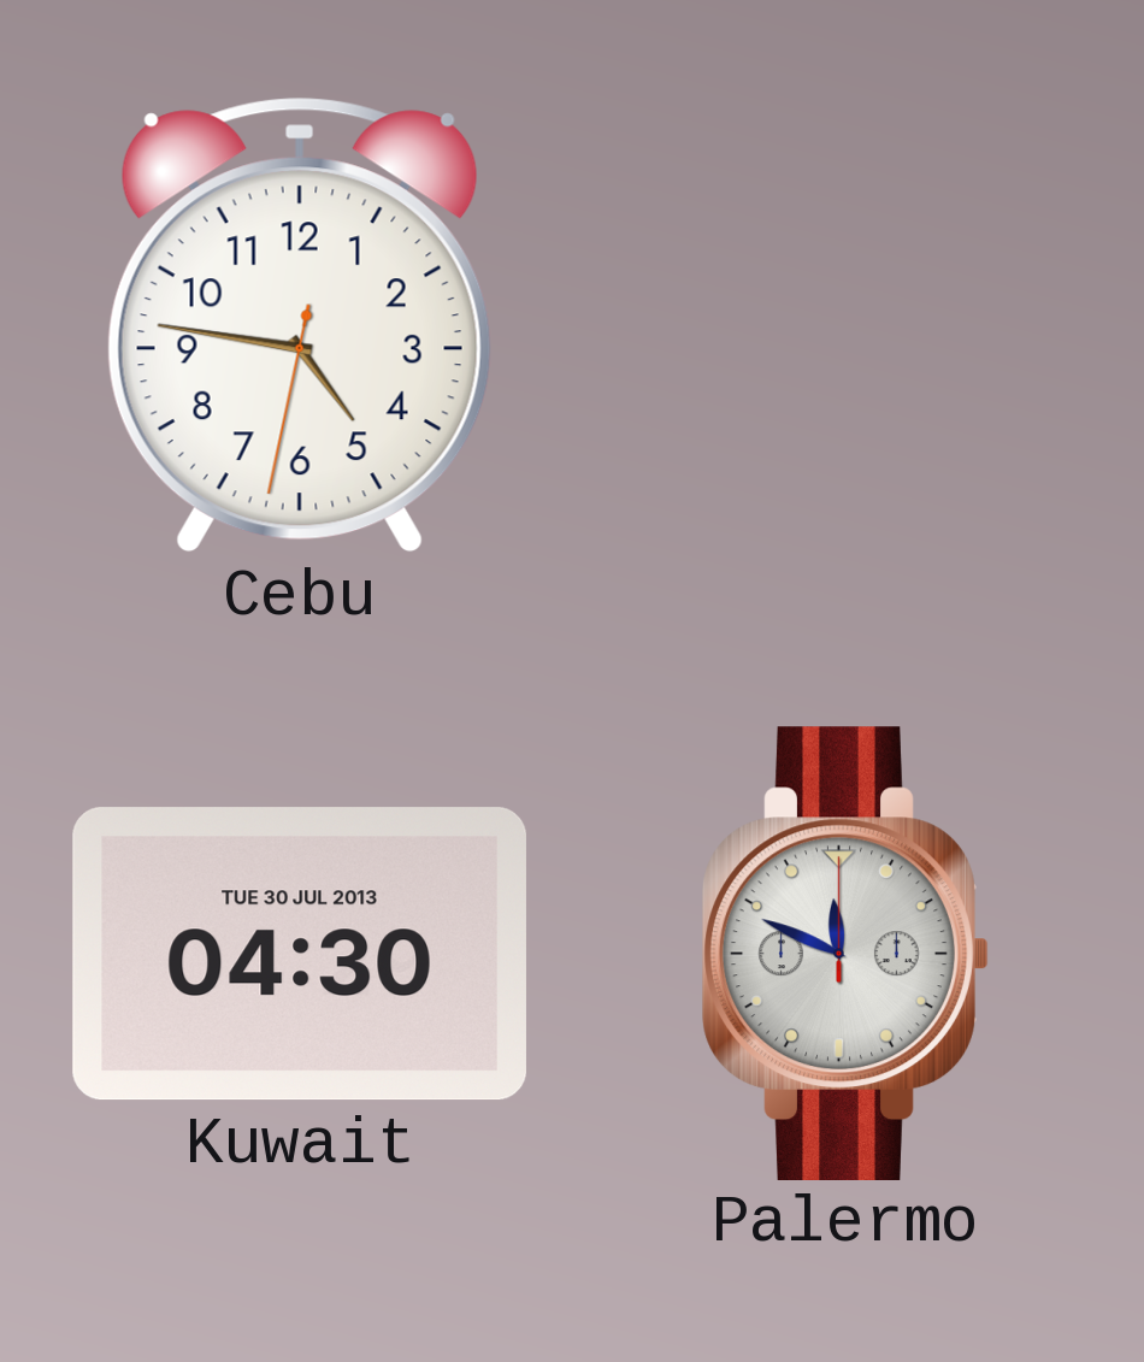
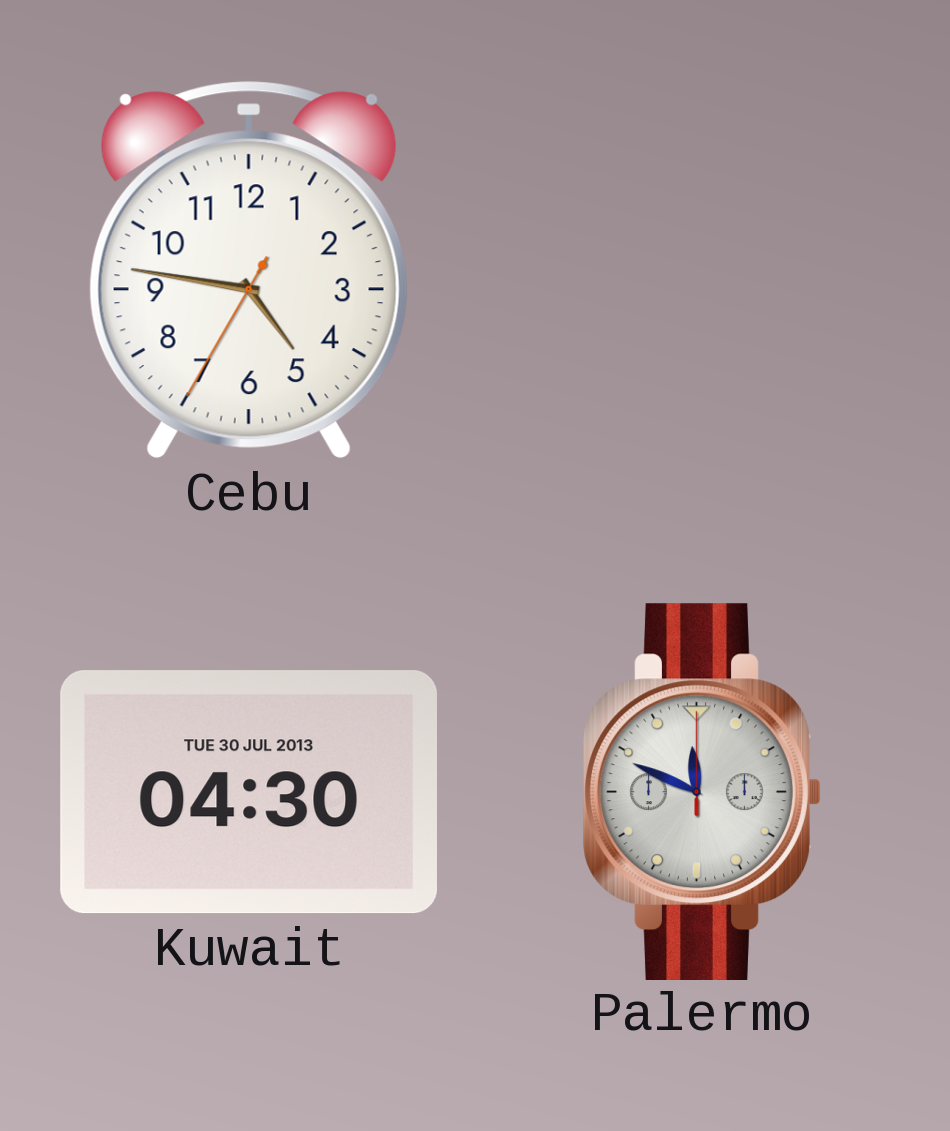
Cebu: 4:46:32 -> 4:46:35
